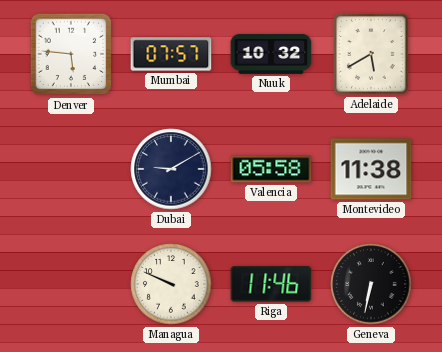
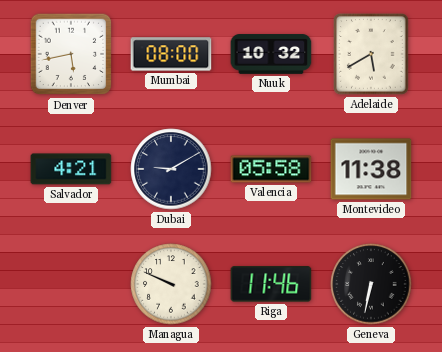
Denver: 5:46 -> 5:43
Mumbai: 07:57 -> 08:00
Salvador: none -> 4:21
